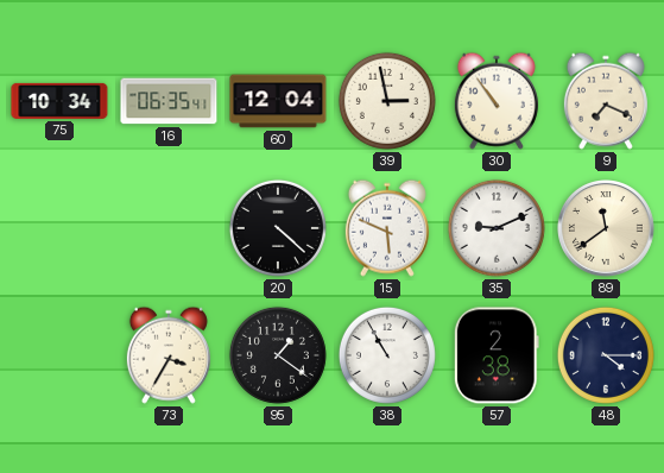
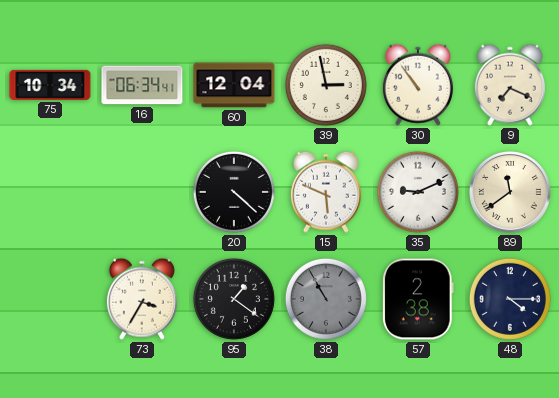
16: 06:35 -> 06:34
38 dial: white -> grey
